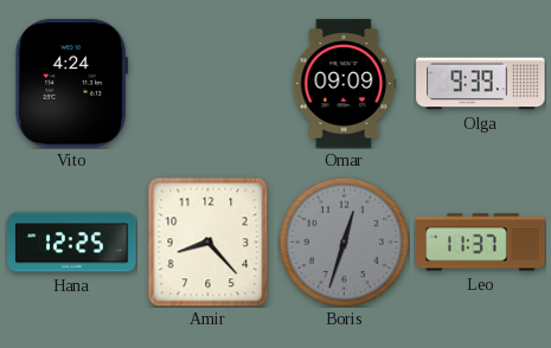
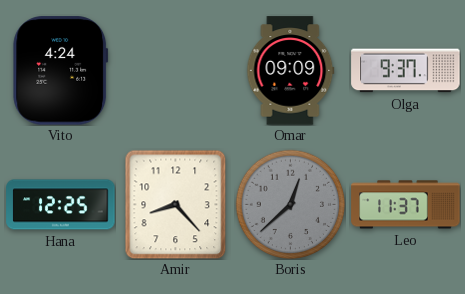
Olga: 9:39 -> 9:37
Boris: 12:33 -> 12:38
